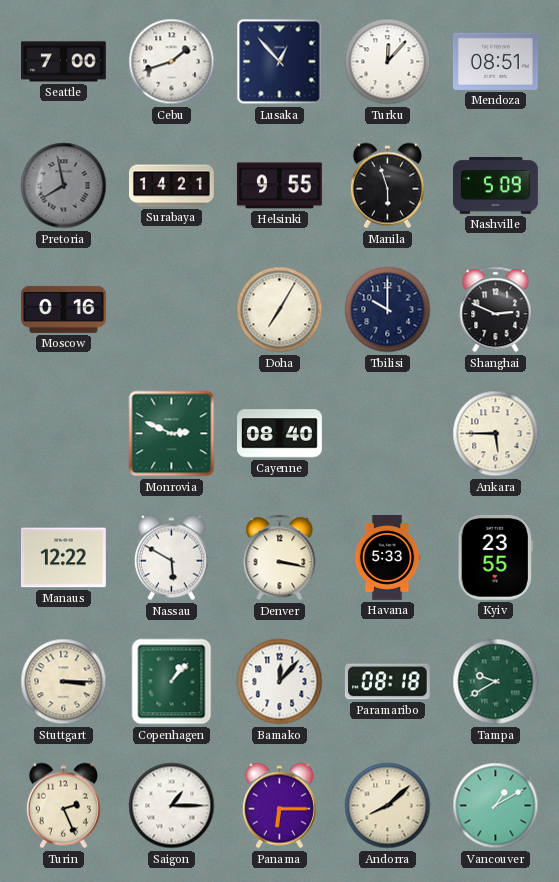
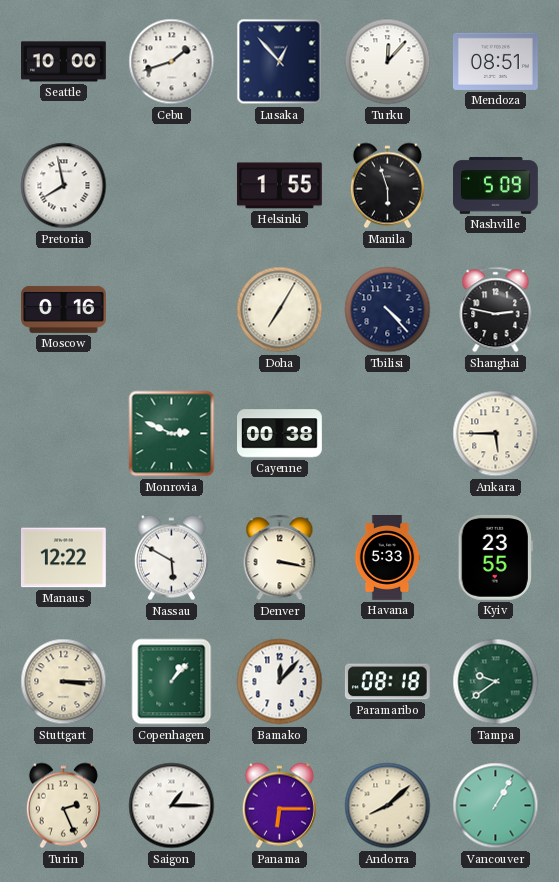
Seattle: 7:00 -> 10:00
Pretoria dial: grey -> white
Surabaya: 14:21 -> none
Helsinki: 9:55 -> 1:55
Tbilisi: 10:00 -> 4:23
Shanghai: 2:49 -> 2:47
Cayenne: 08:40 -> 00:38
Tampa: 9:40 -> 9:39
Vancouver: 1:10 -> 1:05
